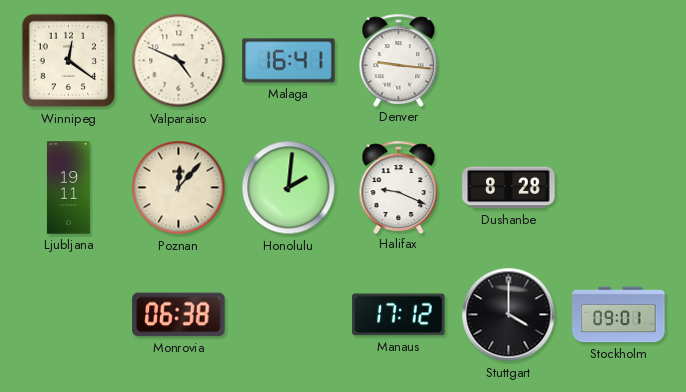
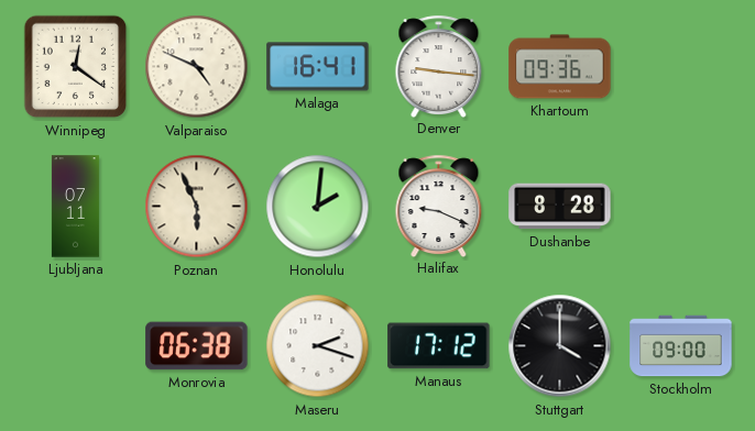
Khartoum: none -> 09:36
Ljubljana: 19:11 -> 07:11
Poznan: 12:07 -> 5:56
Maseru: none -> 2:18
Stockholm: 09:01 -> 09:00
